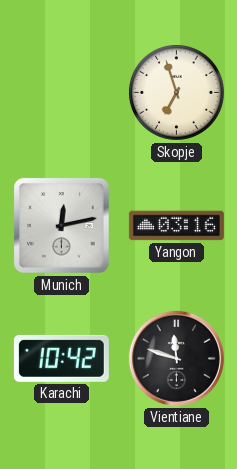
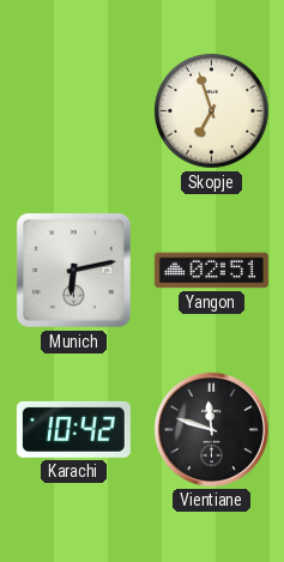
Munich: 12:13 -> 6:13
Yangon: 03:16 -> 02:51
